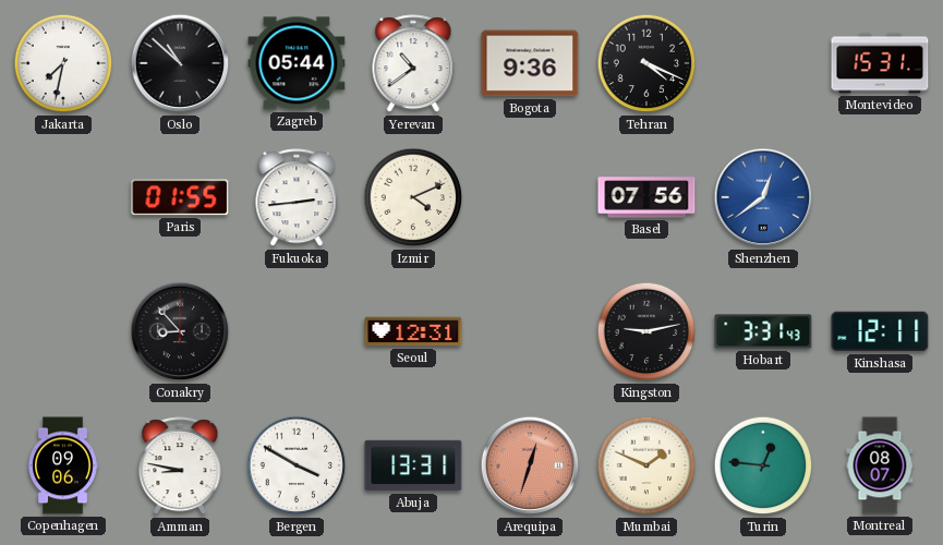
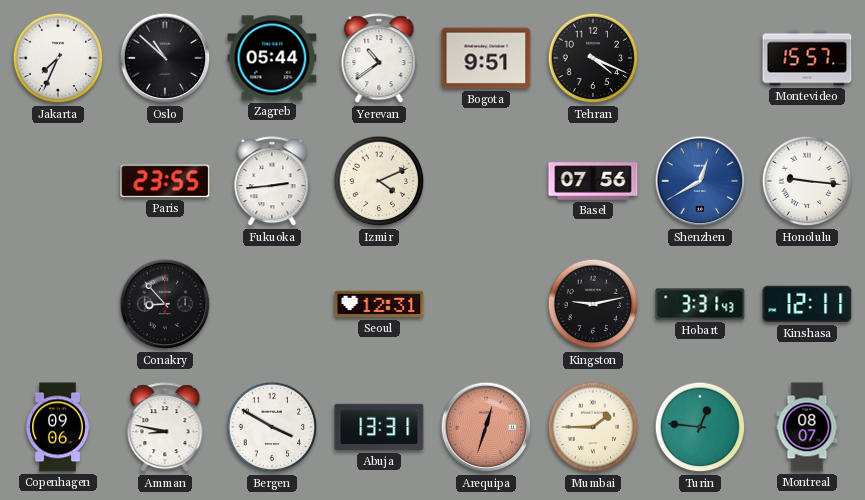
Jakarta: 7:32 -> 7:34
Bogota: 9:36 -> 9:51
Montevideo: 15:31 -> 15:57
Paris: 01:55 -> 23:55
Shenzhen: 12:39 -> 12:40
Honolulu: none -> 9:16
Mumbai: 1:49 -> 1:45
